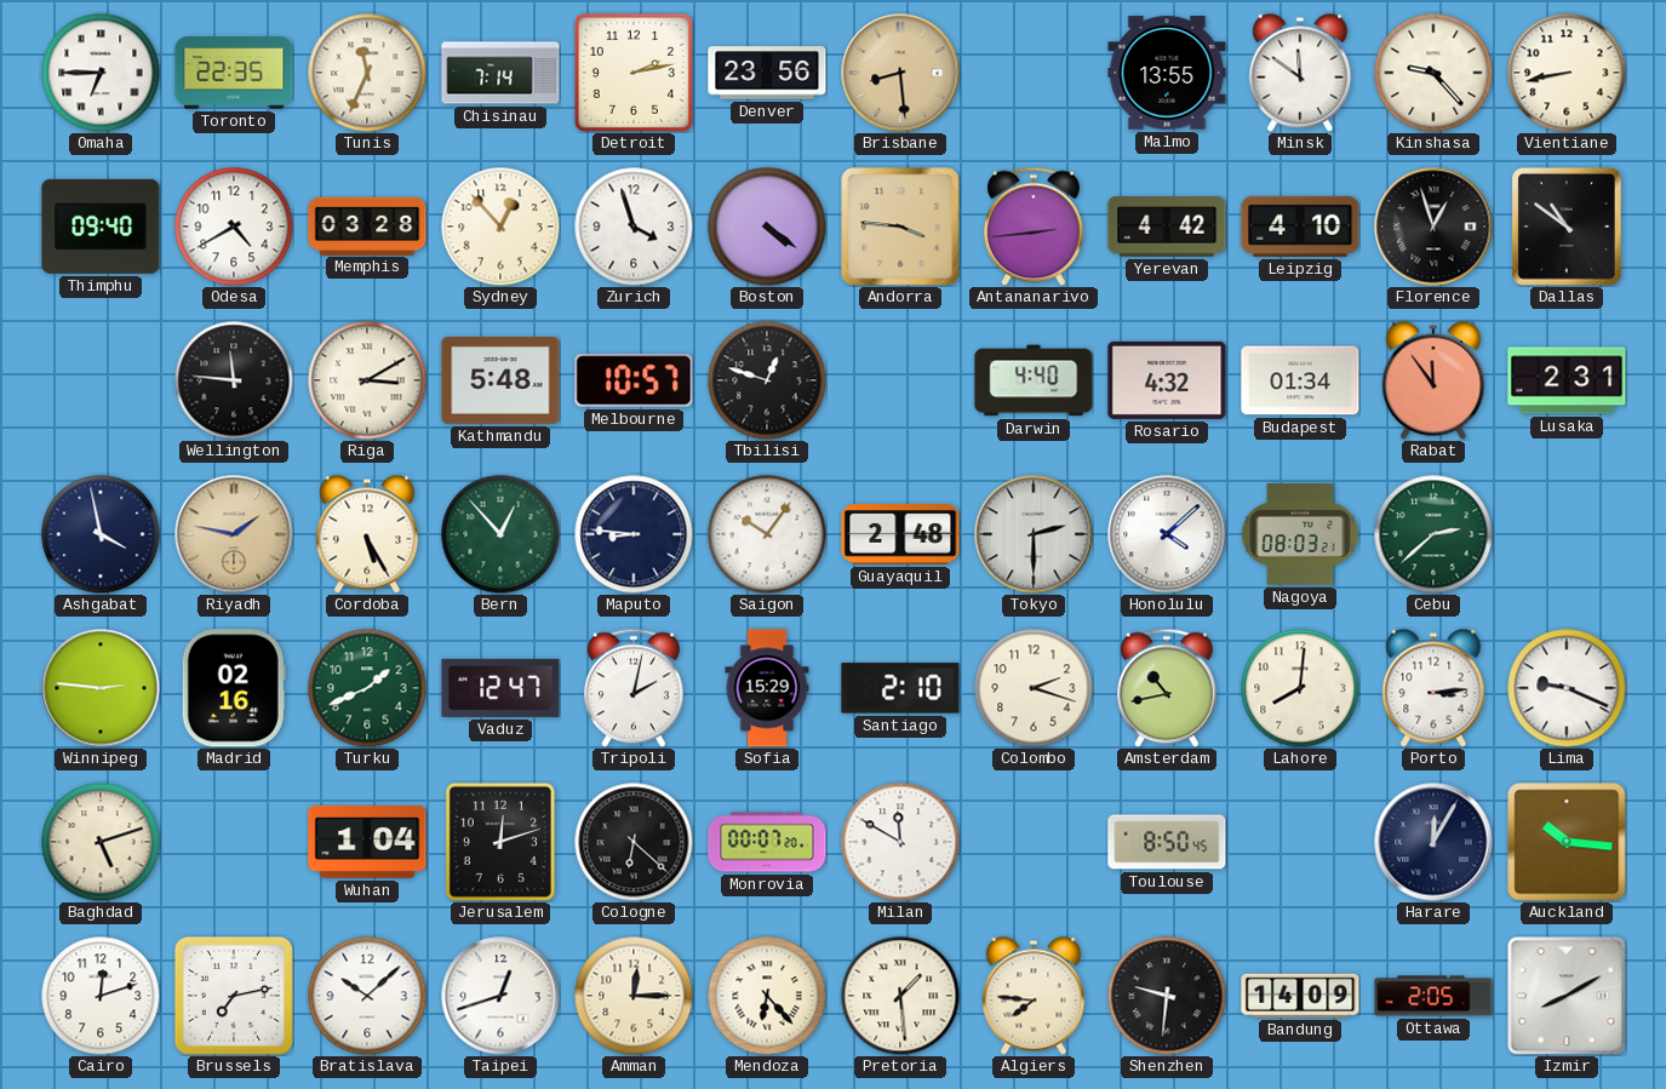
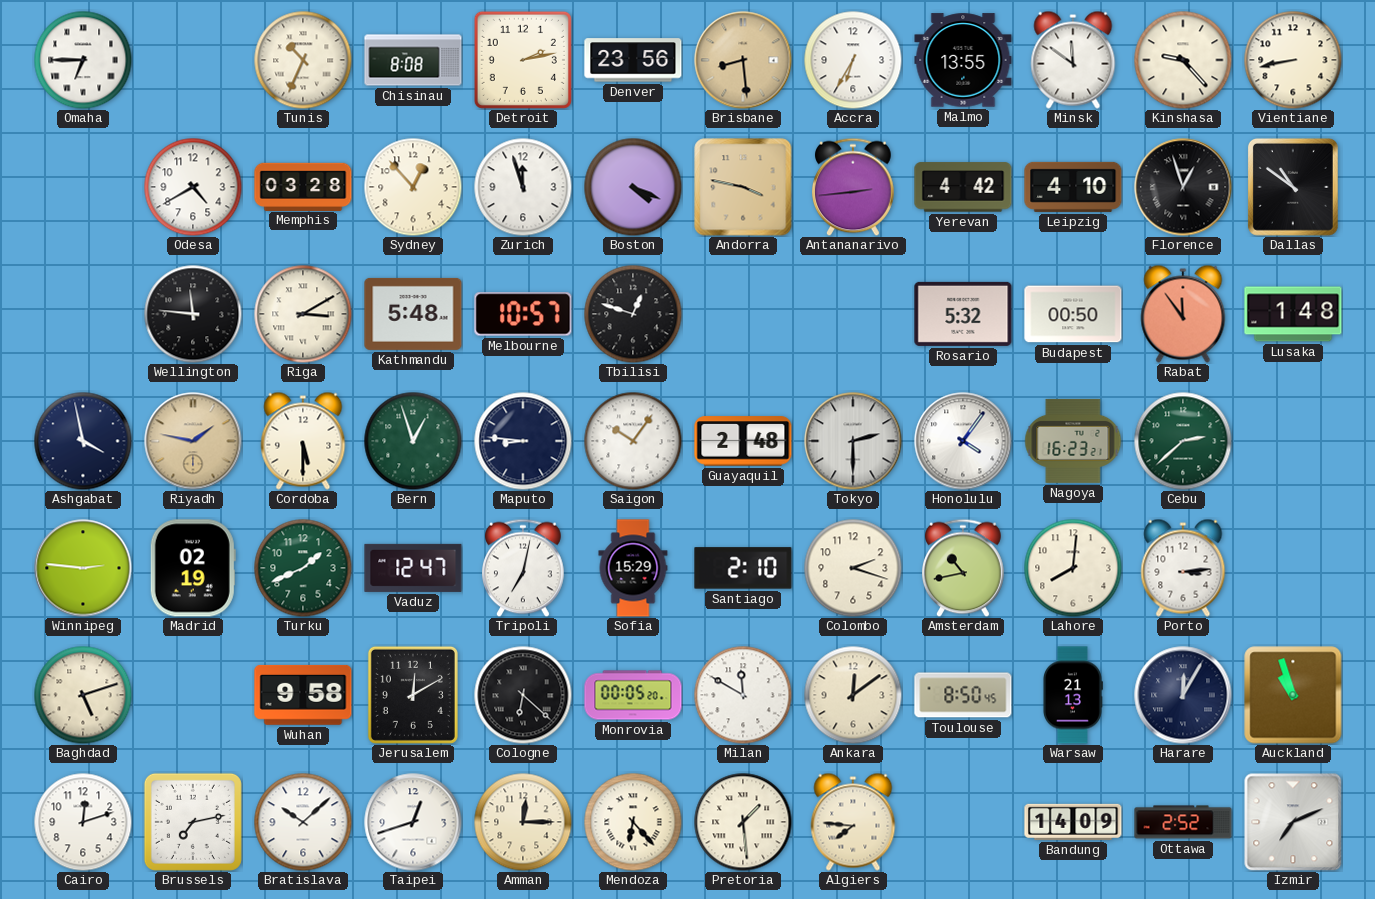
Toronto: 22:35 -> none
Tunis: 11:34 -> 10:34
Chisinau: 7:14 -> 8:08
Accra: none -> 6:35
Thimphu: 09:40 -> none
Zurich: 3:57 -> 11:57
Boston: 4:21 -> 4:19
Andorra: 3:46 -> 3:47
Darwin: 4:40 -> none
Rosario: 4:32 -> 5:32
Budapest: 01:34 -> 00:50
Lusaka: 2:31 -> 1:48
Cordoba: 5:25 -> 5:30
Bern: 12:53 -> 12:57
Honolulu: 4:08 -> 4:06
Nagoya: 08:03 -> 16:23
Madrid: 02:16 -> 02:19
Tripoli: 2:02 -> 7:02
Lima: 9:19 -> none
Wuhan: 1:04 -> 9:58
Jerusalem: 12:12 -> 12:10
Monrovia: 00:07 -> 00:05
Ankara: none -> 12:09
Warsaw: none -> 21:13
Auckland: 10:16 -> 10:57
Shenzhen: 9:31 -> none
Ottawa: 2:05 -> 2:52
Izmir: 8:10 -> 7:11
